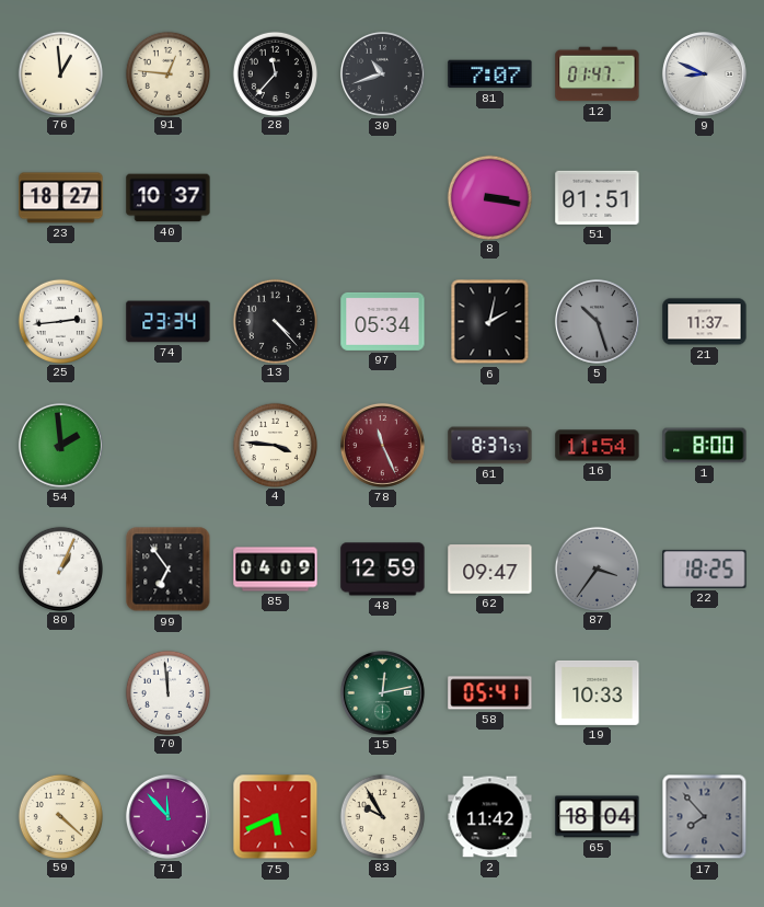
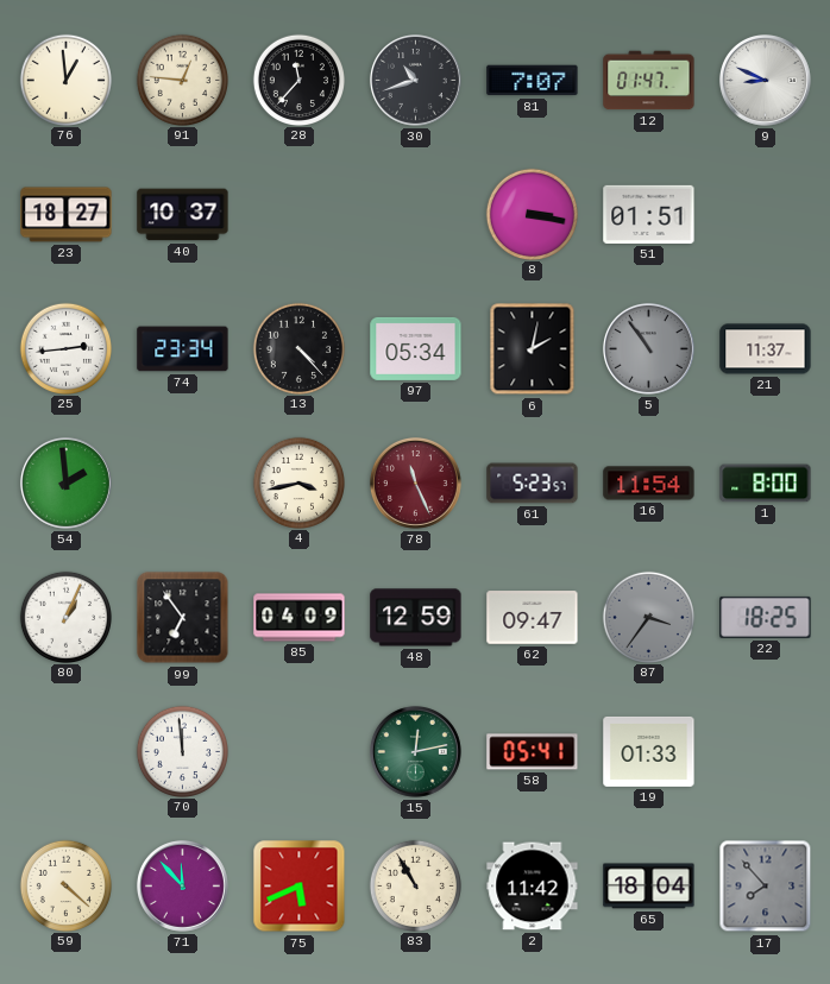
5: 10:27 -> 10:54
4: 3:46 -> 3:43
61: 8:37 -> 5:23
19: 10:33 -> 01:33
83: 9:55 -> 10:55
